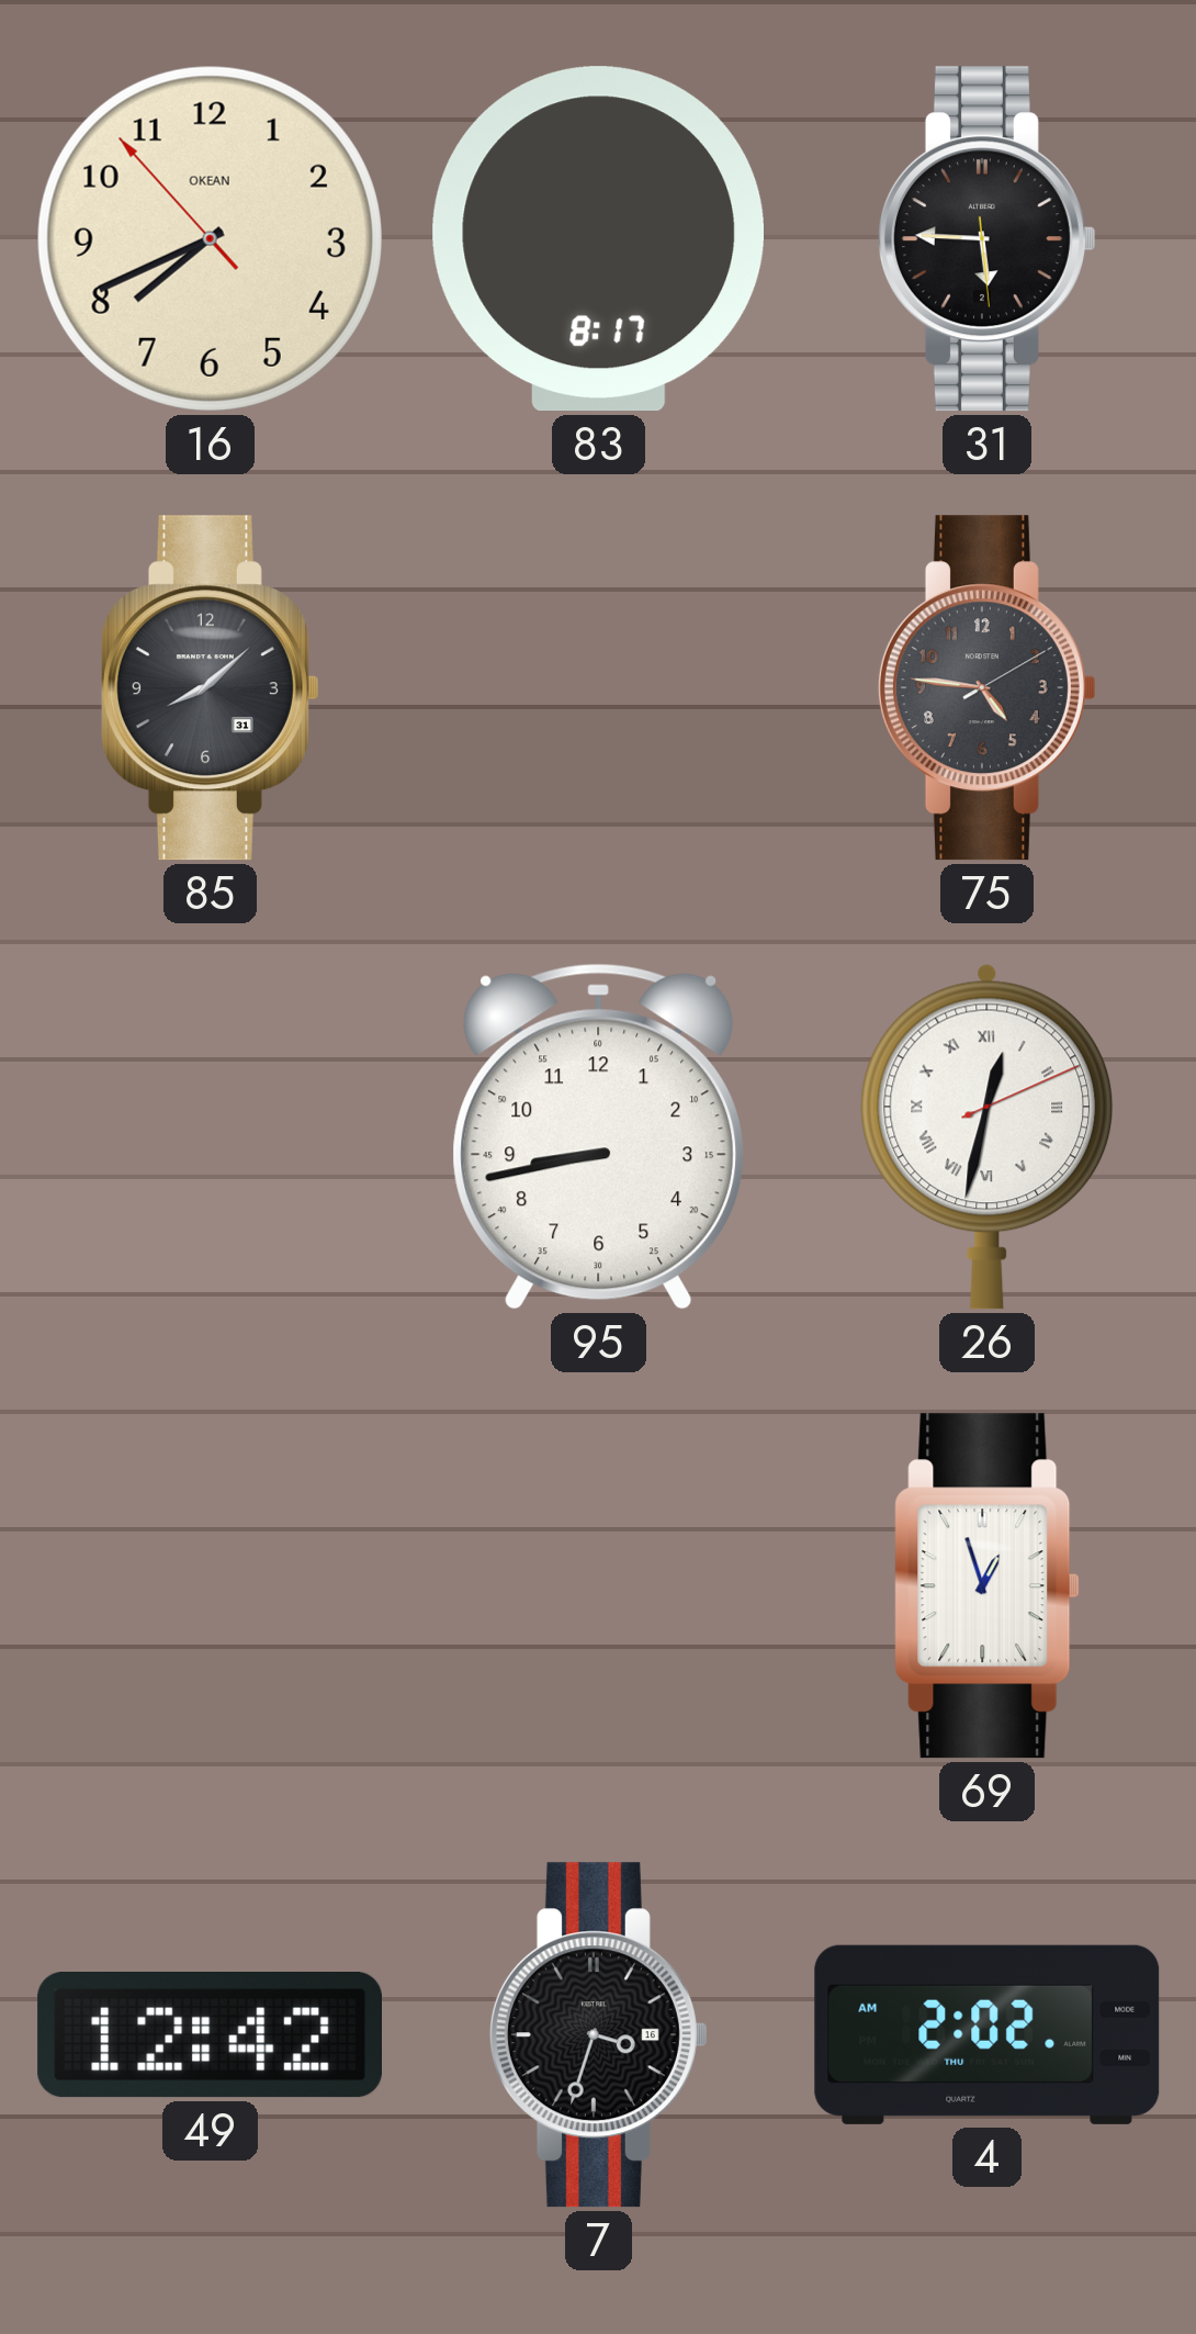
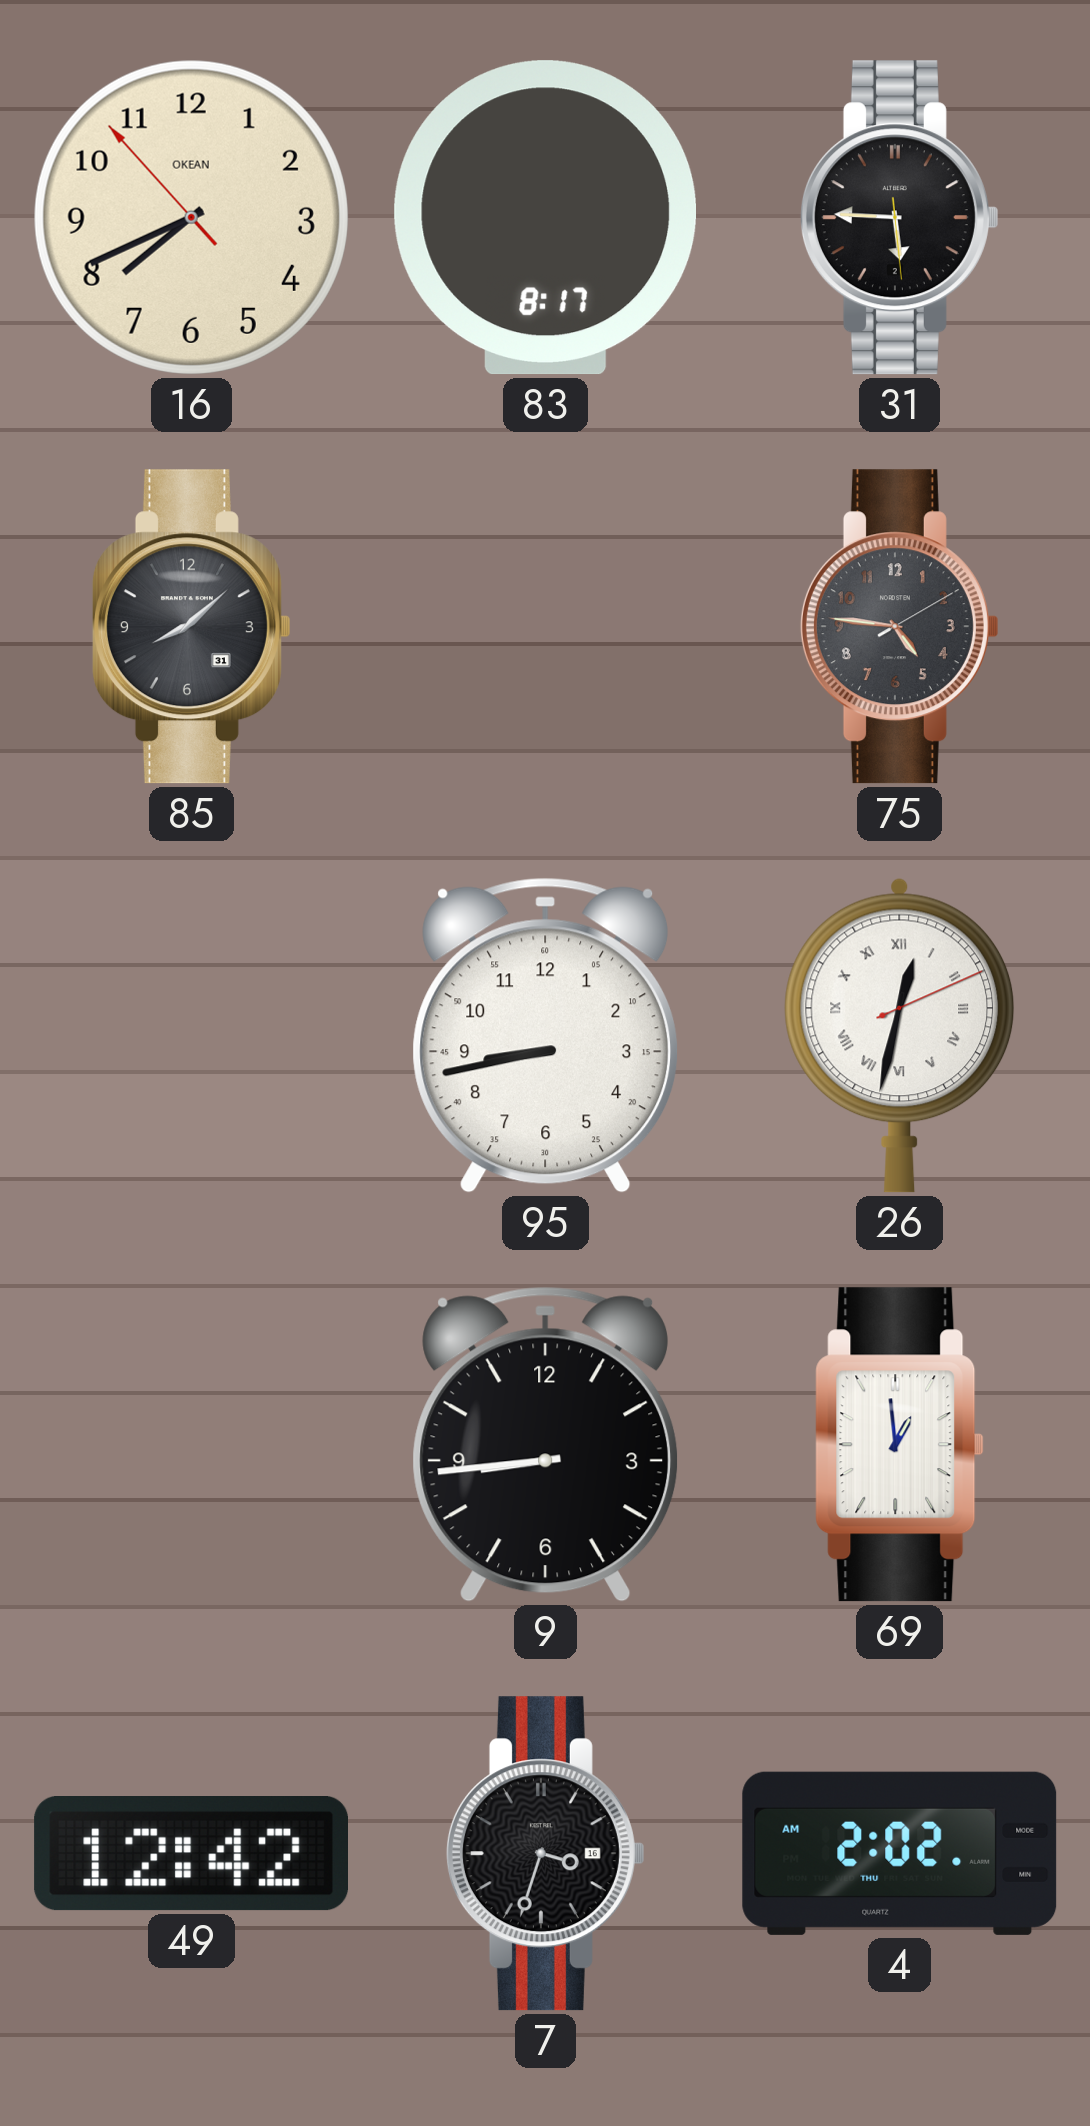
9: none -> 8:44
69: 12:57 -> 12:59
